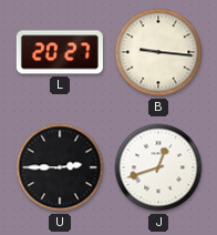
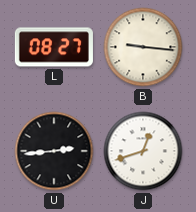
L: 20:27 -> 08:27
U: 2:45 -> 2:44
